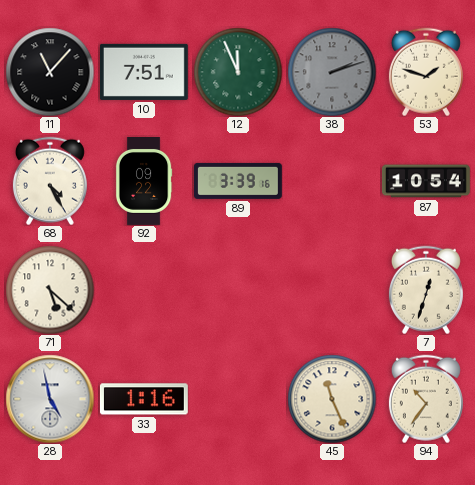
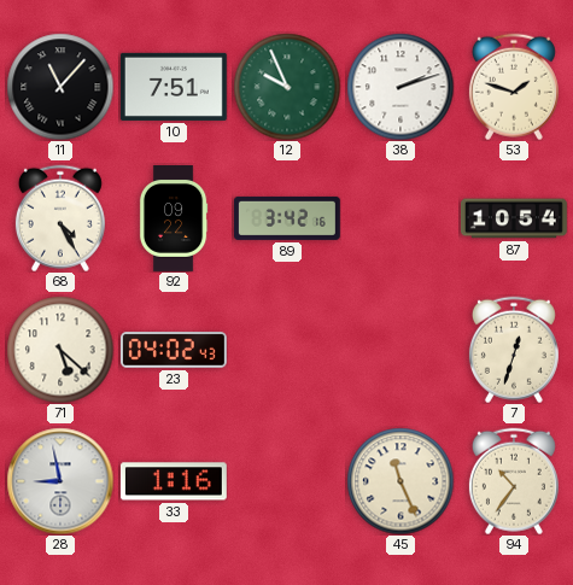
12: 11:56 -> 9:56
38 dial: grey -> white
89: 3:39 -> 3:42
23: none -> 04:02
28: 4:58 -> 8:58
